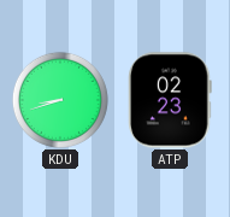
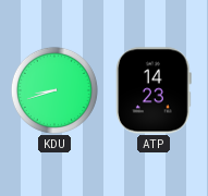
ATP: 02:23 -> 14:23
